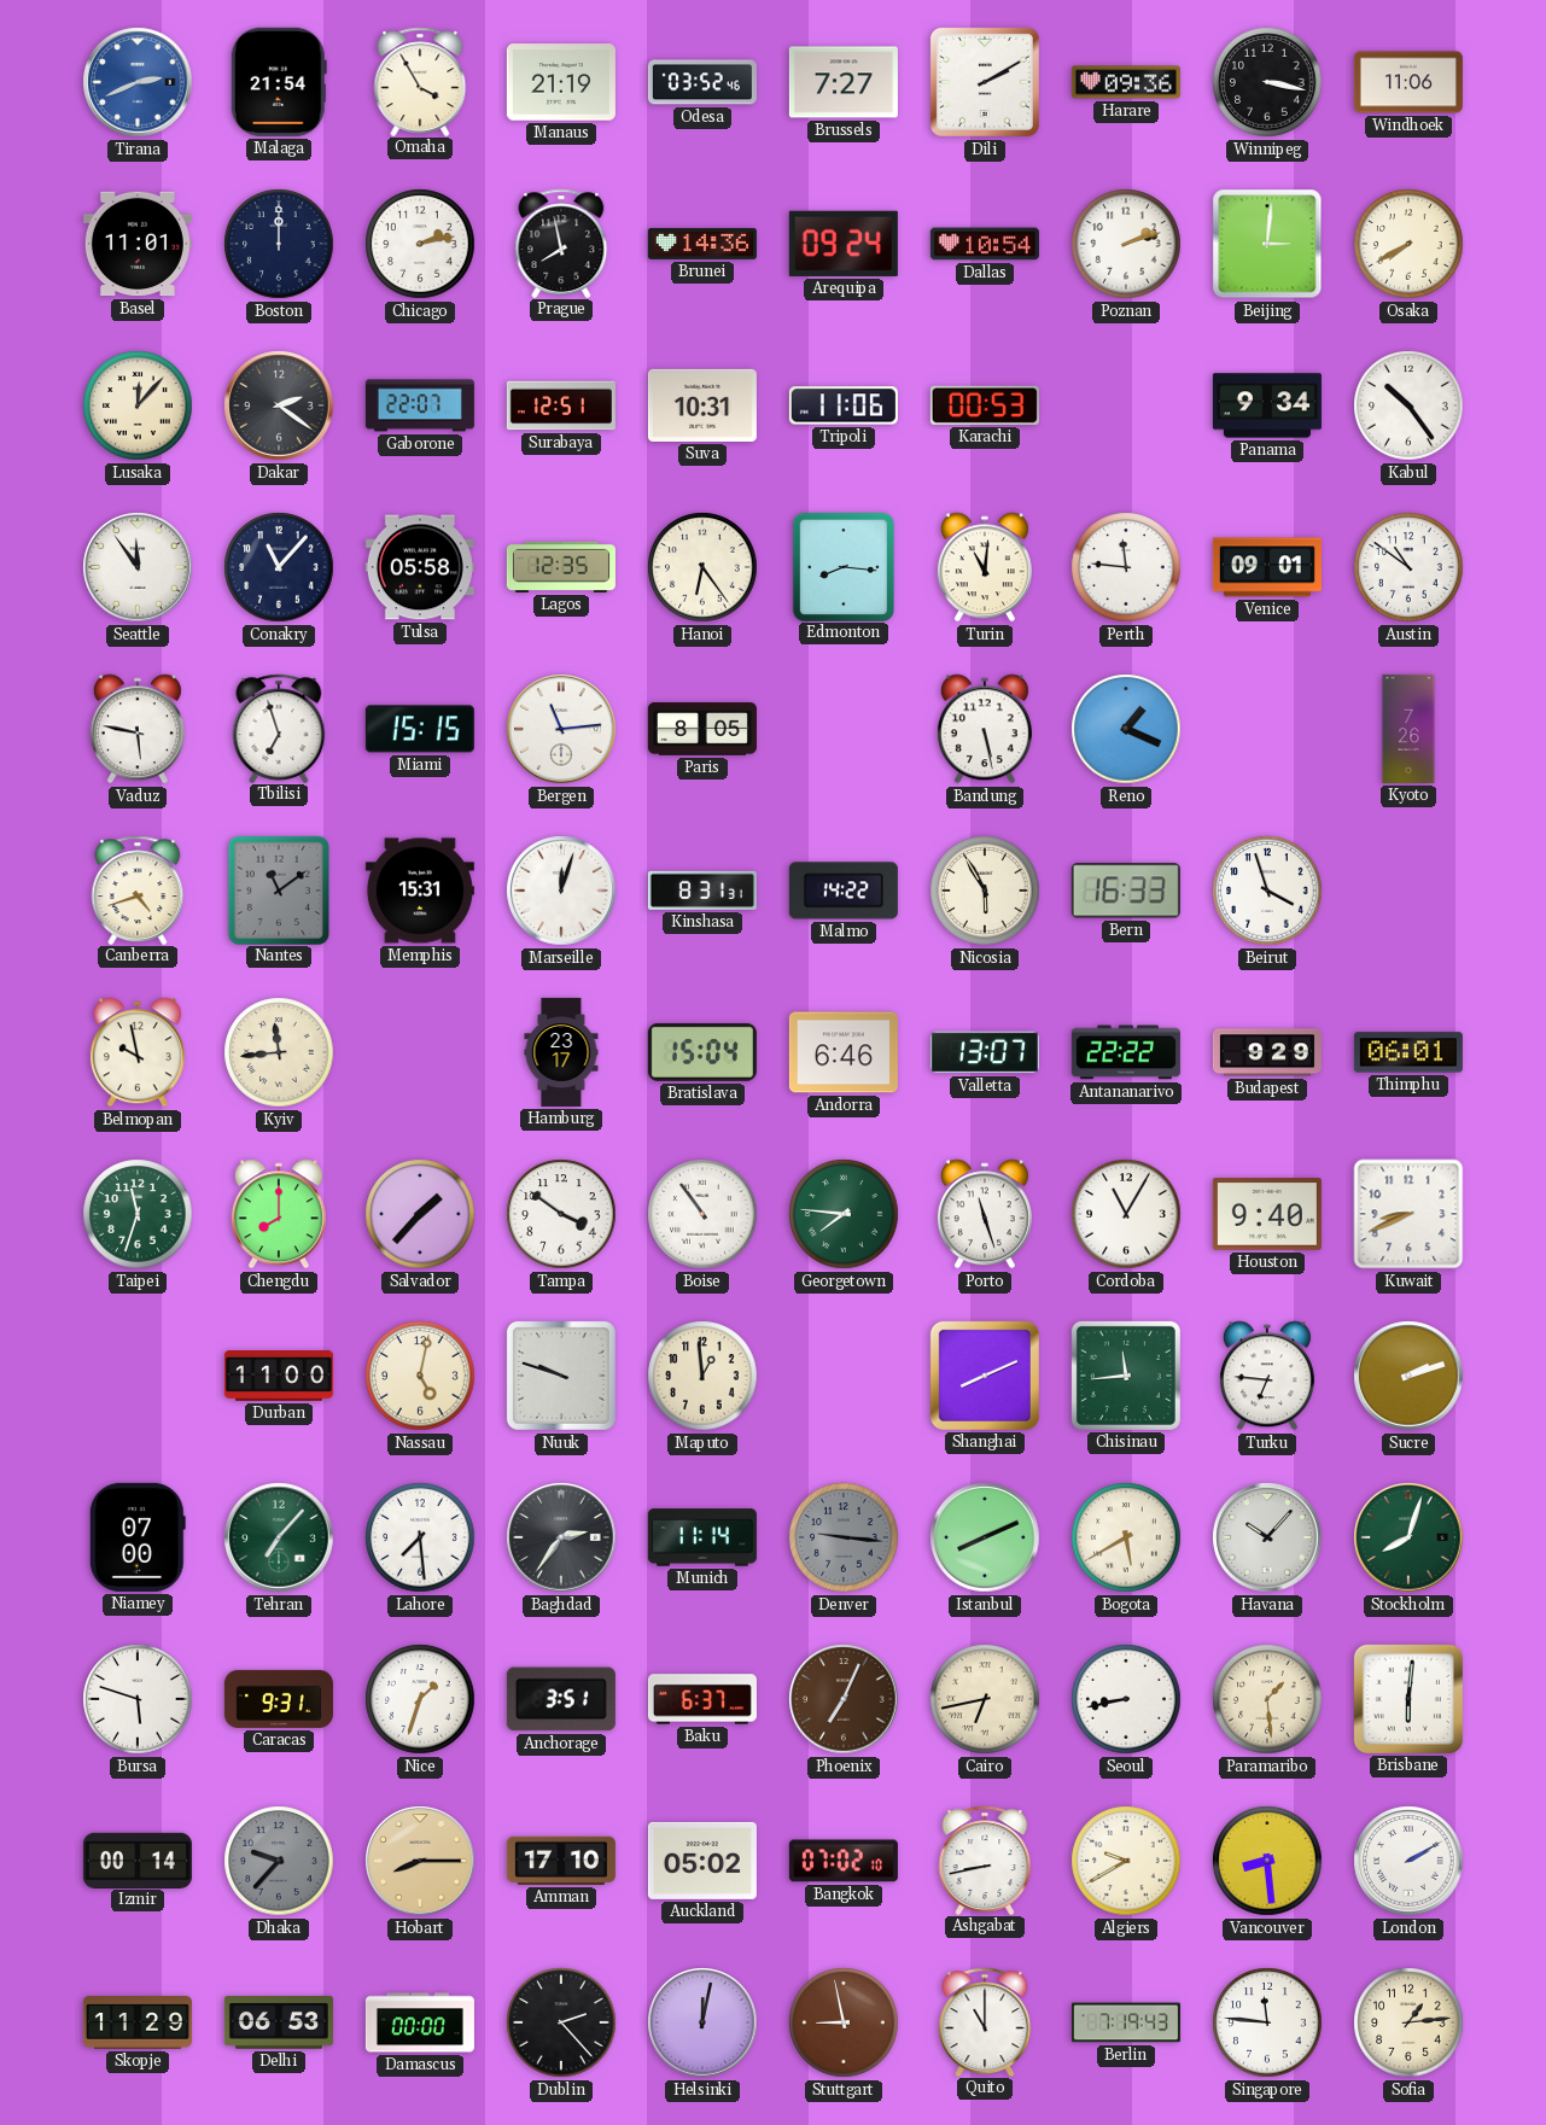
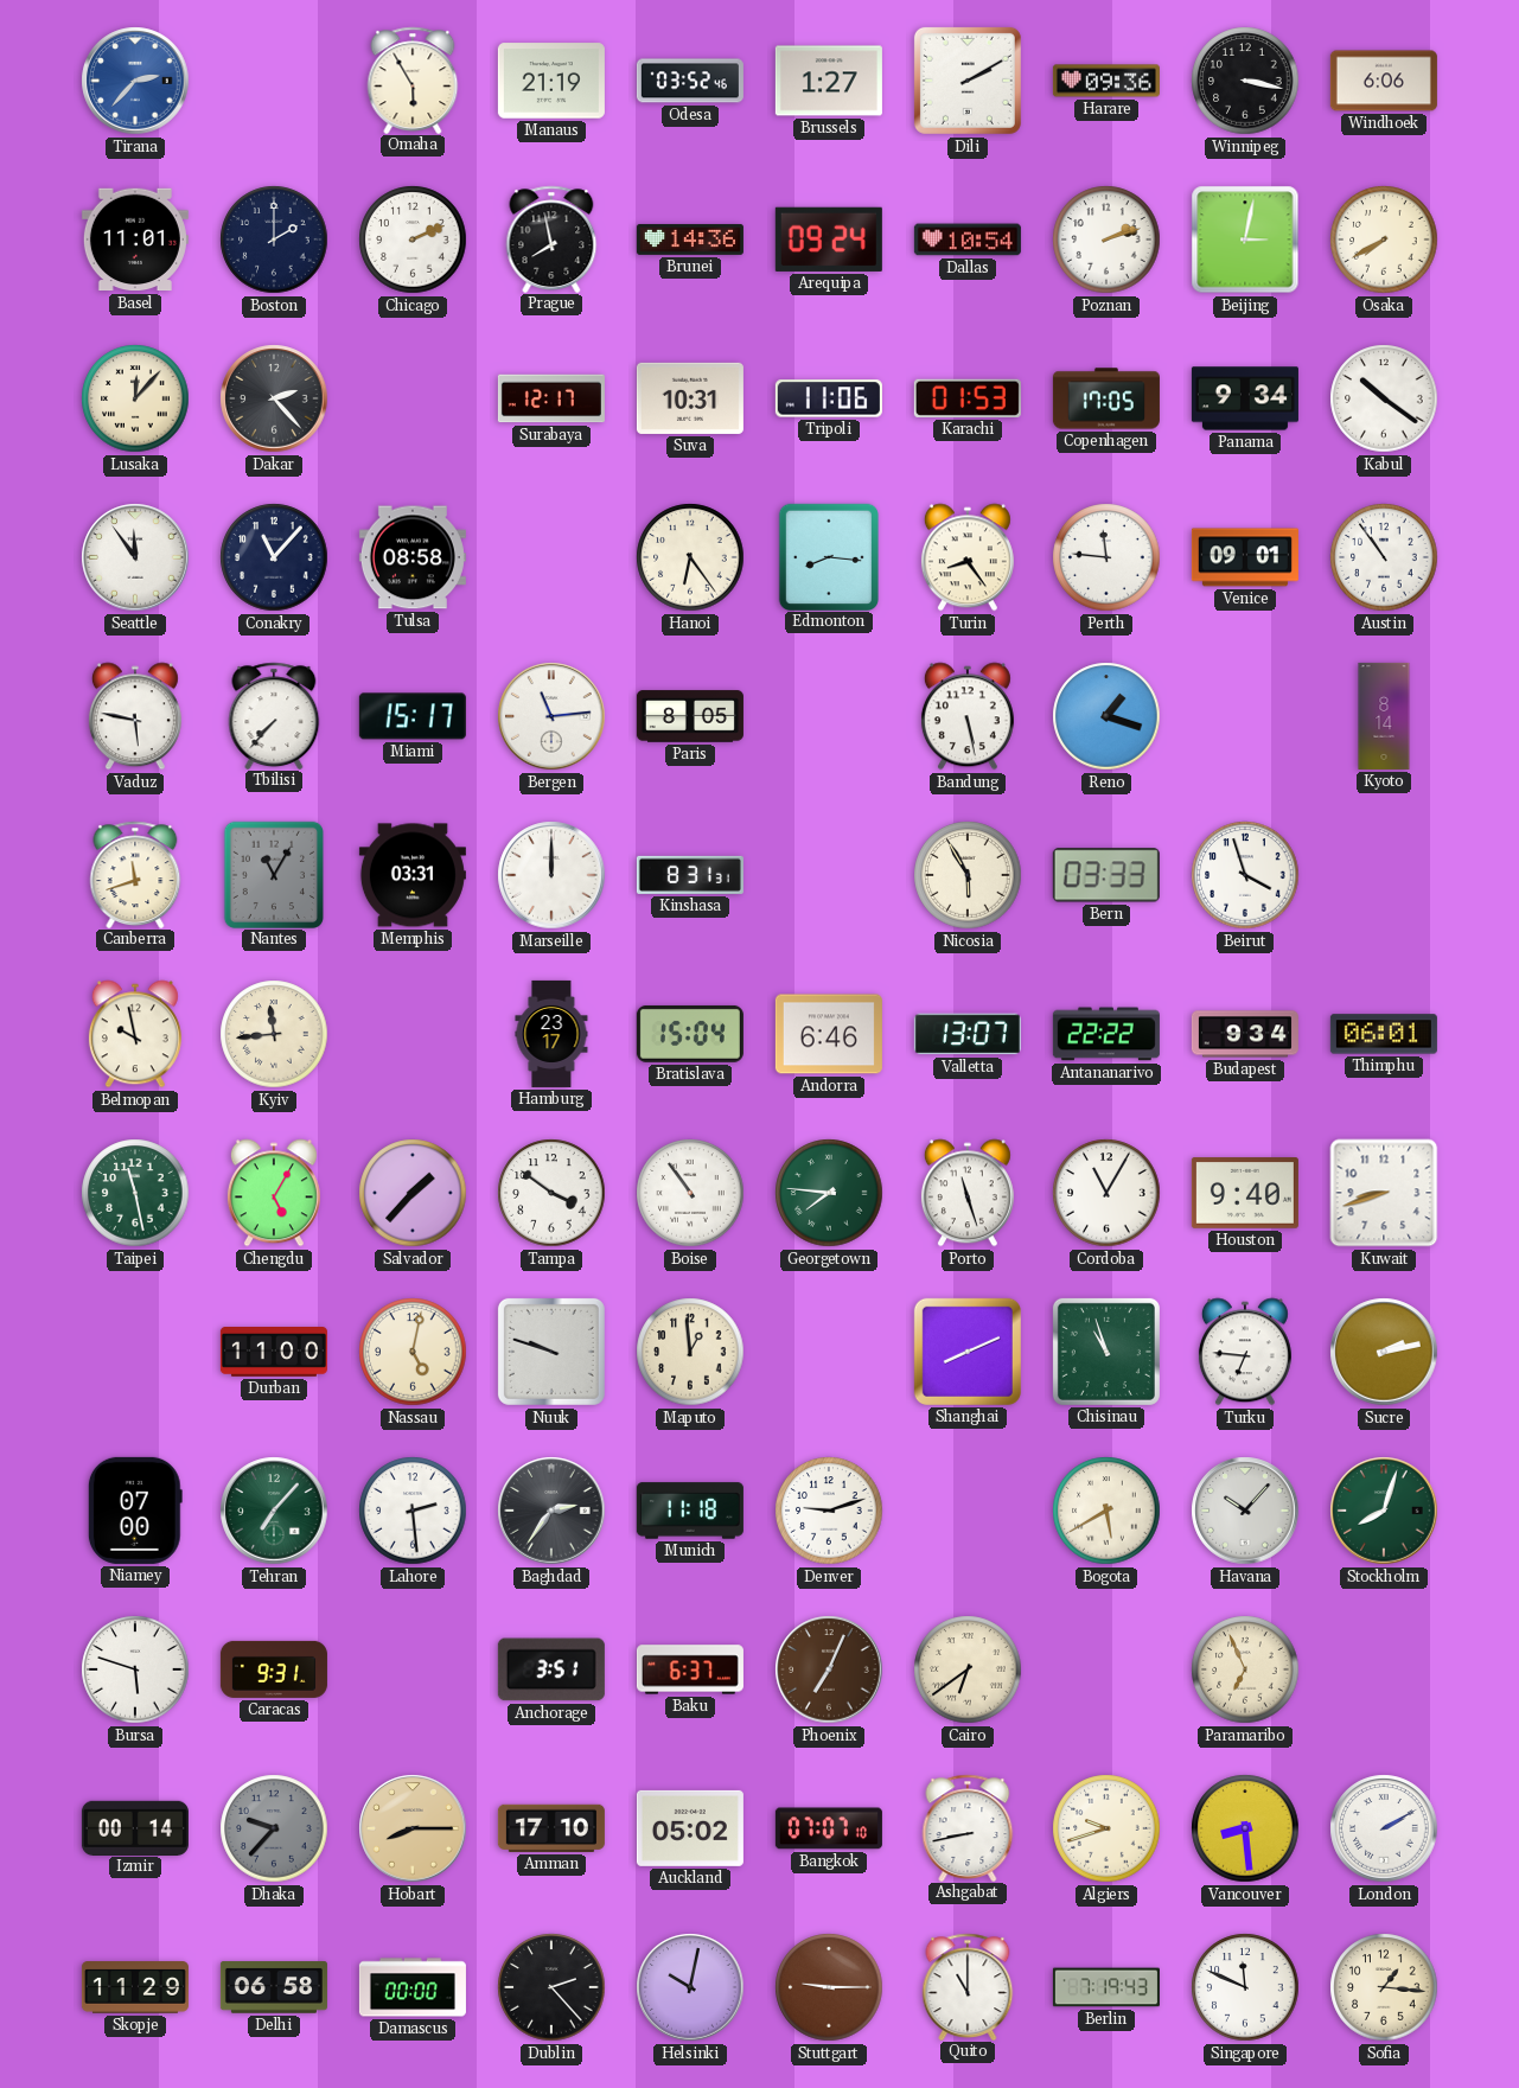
Tirana: 2:41 -> 2:37
Malaga: 21:54 -> none
Omaha: 3:55 -> 5:55
Brussels: 7:27 -> 1:27
Windhoek: 11:06 -> 6:06
Boston: 12:00 -> 2:00
Chicago: 2:13 -> 2:11
Beijing: 3:01 -> 3:02
Dakar: 2:21 -> 2:23
Gaborone: 22:07 -> none
Surabaya: 12:51 -> 12:17
Karachi: 00:53 -> 01:53
Copenhagen: none -> 17:05
Kabul: 10:24 -> 10:21
Tulsa: 05:58 -> 08:58
Lagos: 12:35 -> none
Turin: 11:01 -> 8:24
Austin: 10:51 -> 10:54
Tbilisi: 6:57 -> 7:37
Miami: 15:15 -> 15:17
Reno: 1:19 -> 1:18
Kyoto: 7:26 -> 8:14
Canberra: 4:42 -> 11:42
Nantes: 11:09 -> 11:05
Memphis: 15:31 -> 03:31
Marseille: 12:03 -> 12:00
Malmo: 14:22 -> none
Bern: 16:33 -> 03:33
Budapest: 9:29 -> 9:34
Taipei: 11:33 -> 11:28
Chengdu: 8:00 -> 5:05
Kuwait: 8:41 -> 8:42
Chisinau: 11:44 -> 10:57
Sucre: 2:12 -> 2:13
Lahore: 7:29 -> 2:29
Munich: 11:14 -> 11:18
Denver: 9:16 -> 9:12
Denver dial: grey -> white
Istanbul: 8:11 -> none
Nice: 1:33 -> none
Cairo: 6:43 -> 6:39
Seoul: 8:43 -> none
Paramaribo: 1:29 -> 6:56
Brisbane: 6:01 -> none
Bangkok: 07:02 -> 07:07
Algiers: 9:40 -> 9:42
Delhi: 06:53 -> 06:58
Helsinki: 12:02 -> 10:02
Stuttgart: 8:58 -> 9:15
Singapore: 11:46 -> 11:49
Sofia: 1:14 -> 1:16
